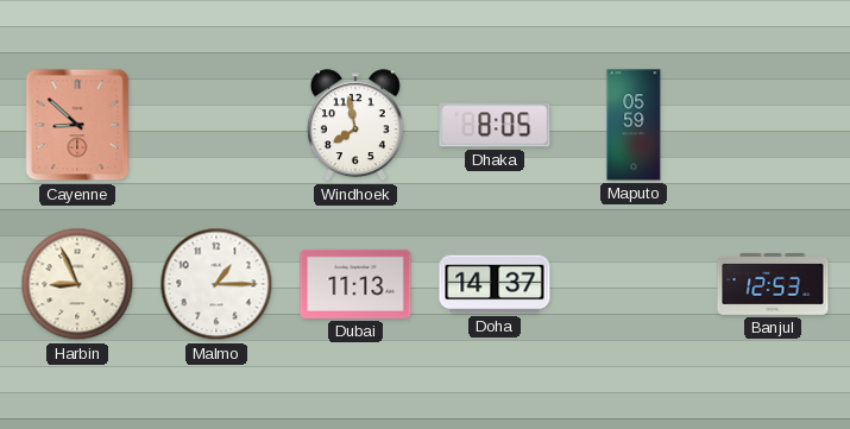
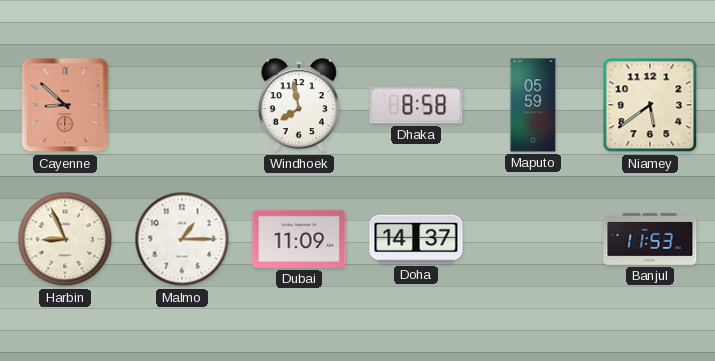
Dhaka: 8:05 -> 8:58
Niamey: none -> 5:39
Dubai: 11:13 -> 11:09
Banjul: 12:53 -> 11:53
